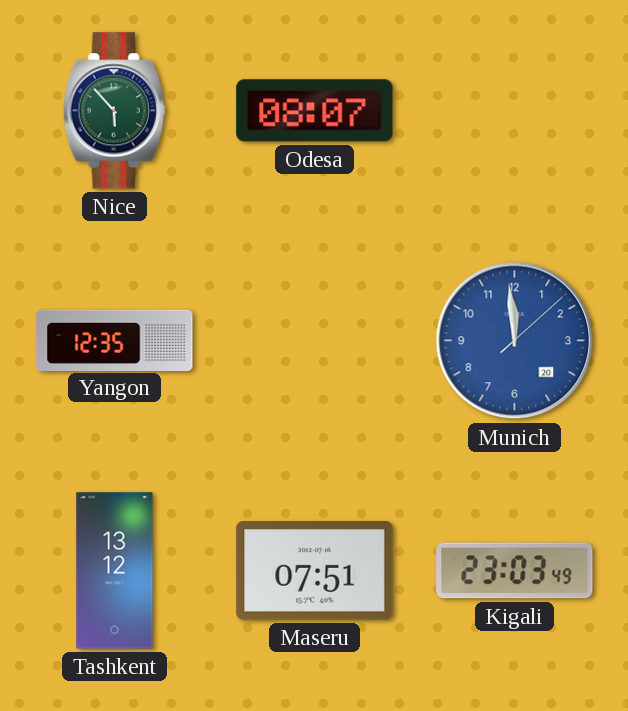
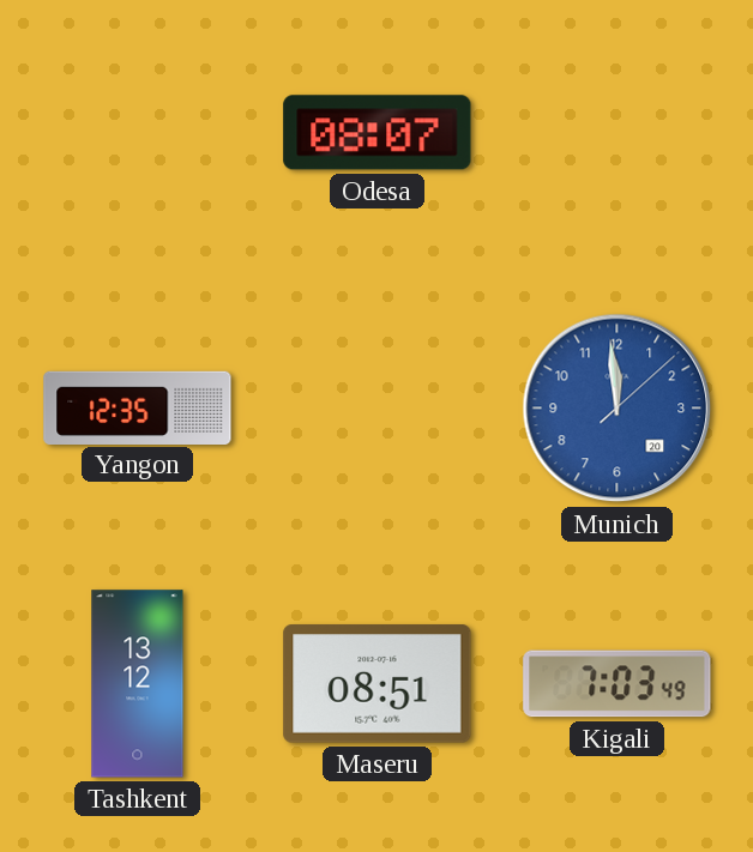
Nice: 5:53 -> none
Maseru: 07:51 -> 08:51
Kigali: 23:03 -> 7:03
